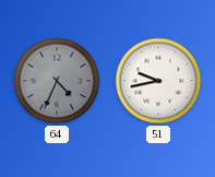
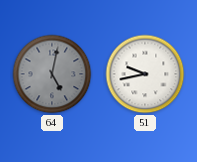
64: 4:34 -> 5:02
